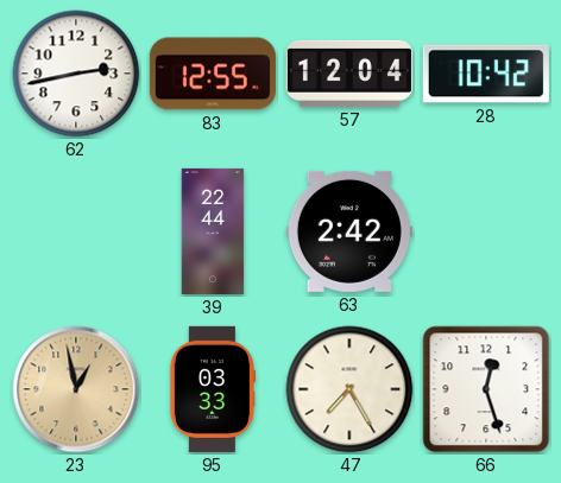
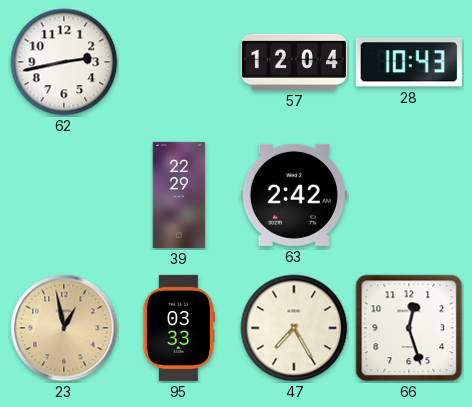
83: 12:55 -> none
28: 10:42 -> 10:43
39: 22:44 -> 22:29
